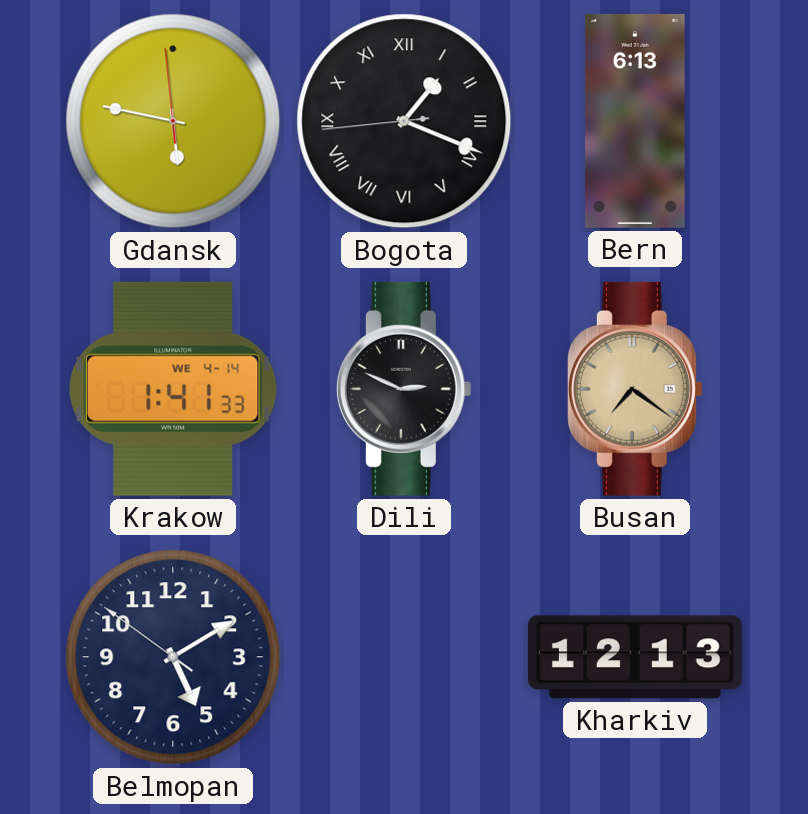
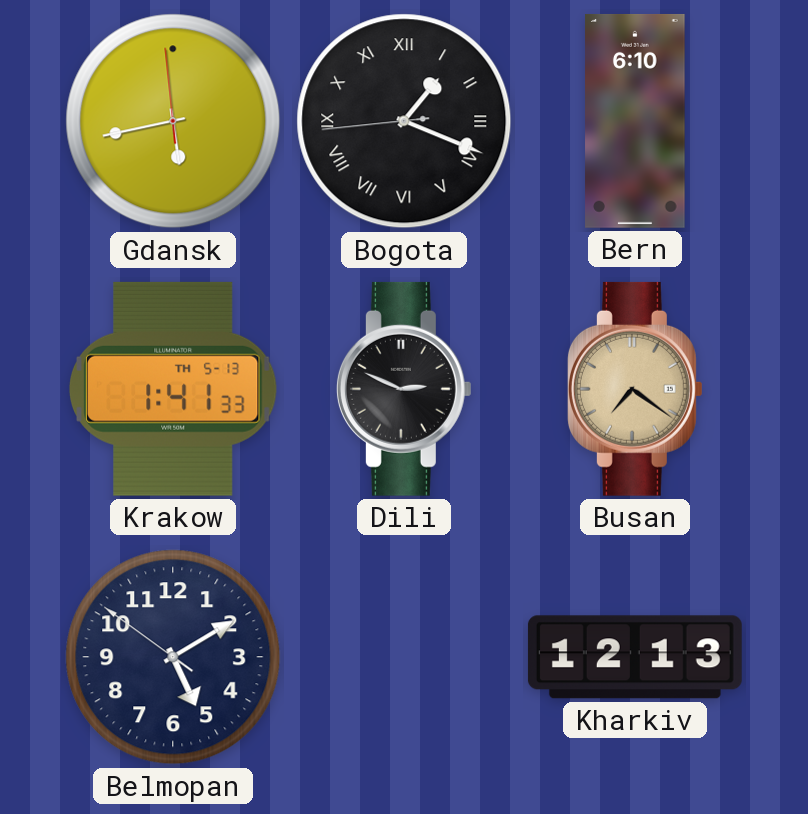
Gdansk: 5:46 -> 5:42
Bern: 6:13 -> 6:10
Krakow date: WE 4-14 -> TH 5-13
